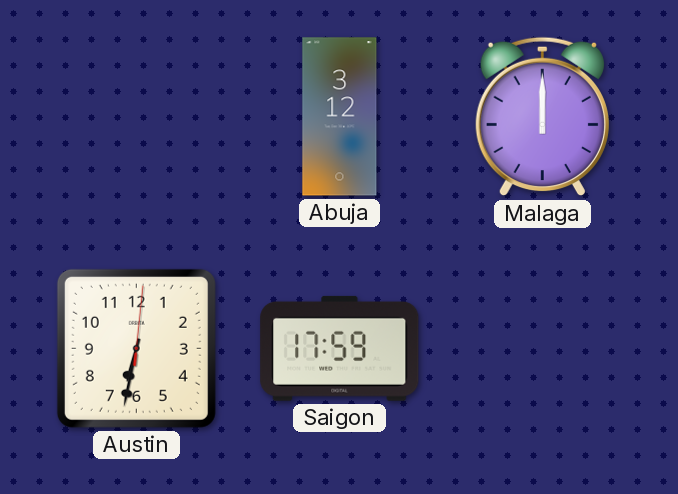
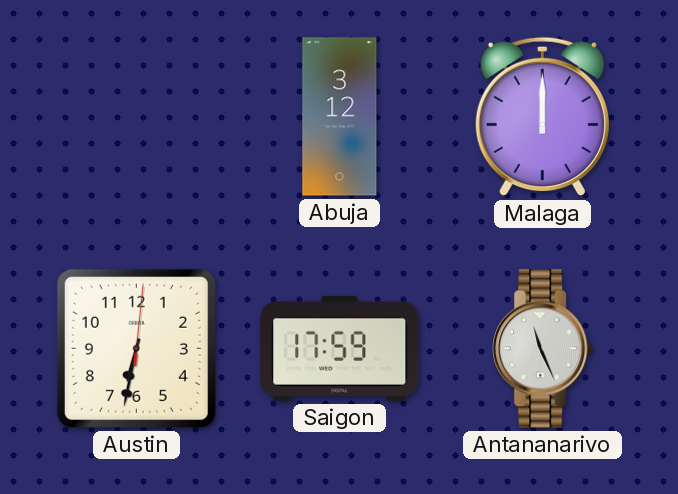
Antananarivo: none -> 11:26
